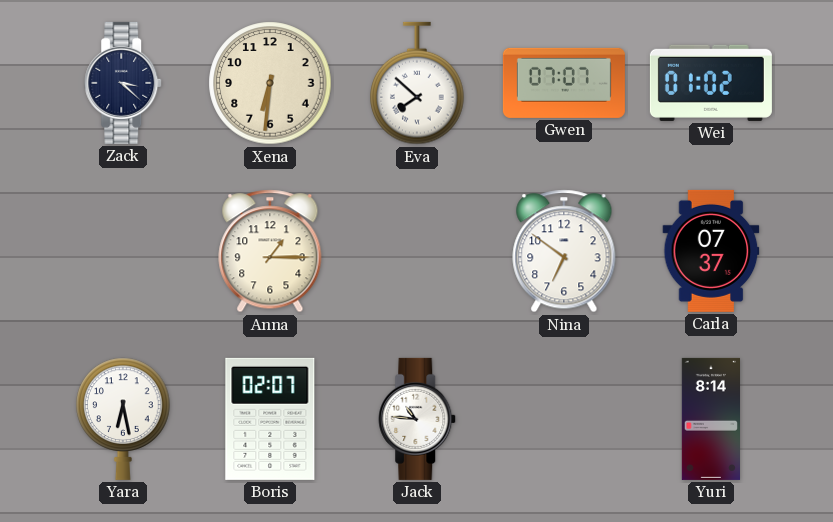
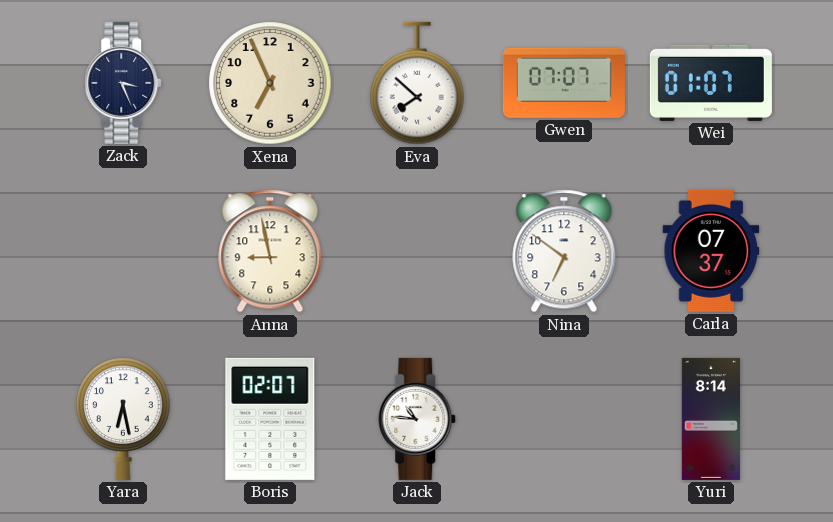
Zack: 3:22 -> 3:26
Xena: 6:31 -> 6:56
Wei: 01:02 -> 01:07
Anna: 1:15 -> 8:58
